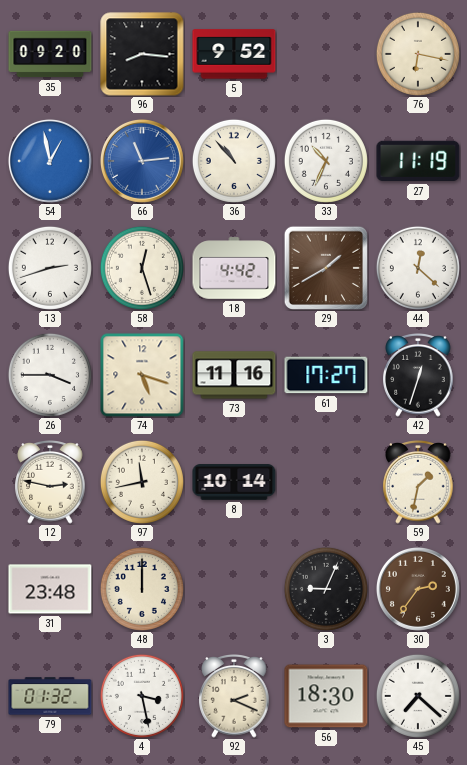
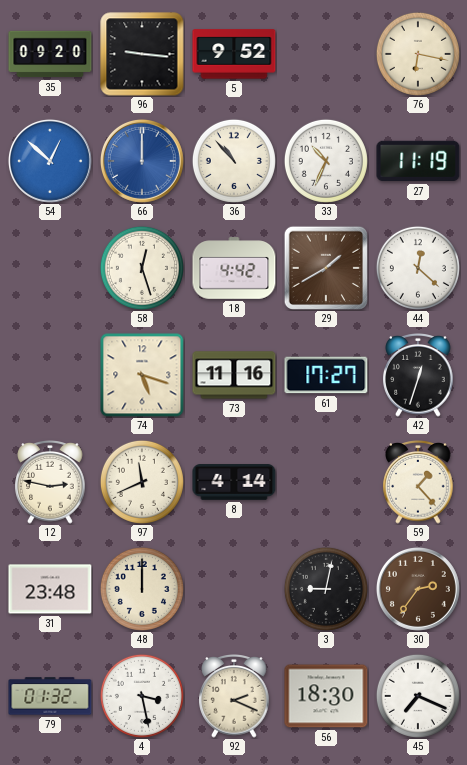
96: 8:16 -> 9:16
54: 12:58 -> 12:52
66: 11:14 -> 12:00
13: 2:42 -> none
26: 3:45 -> none
97: 11:43 -> 11:41
8: 10:14 -> 4:14
59: 1:32 -> 1:23
3: 9:04 -> 9:02
45: 7:22 -> 7:19
